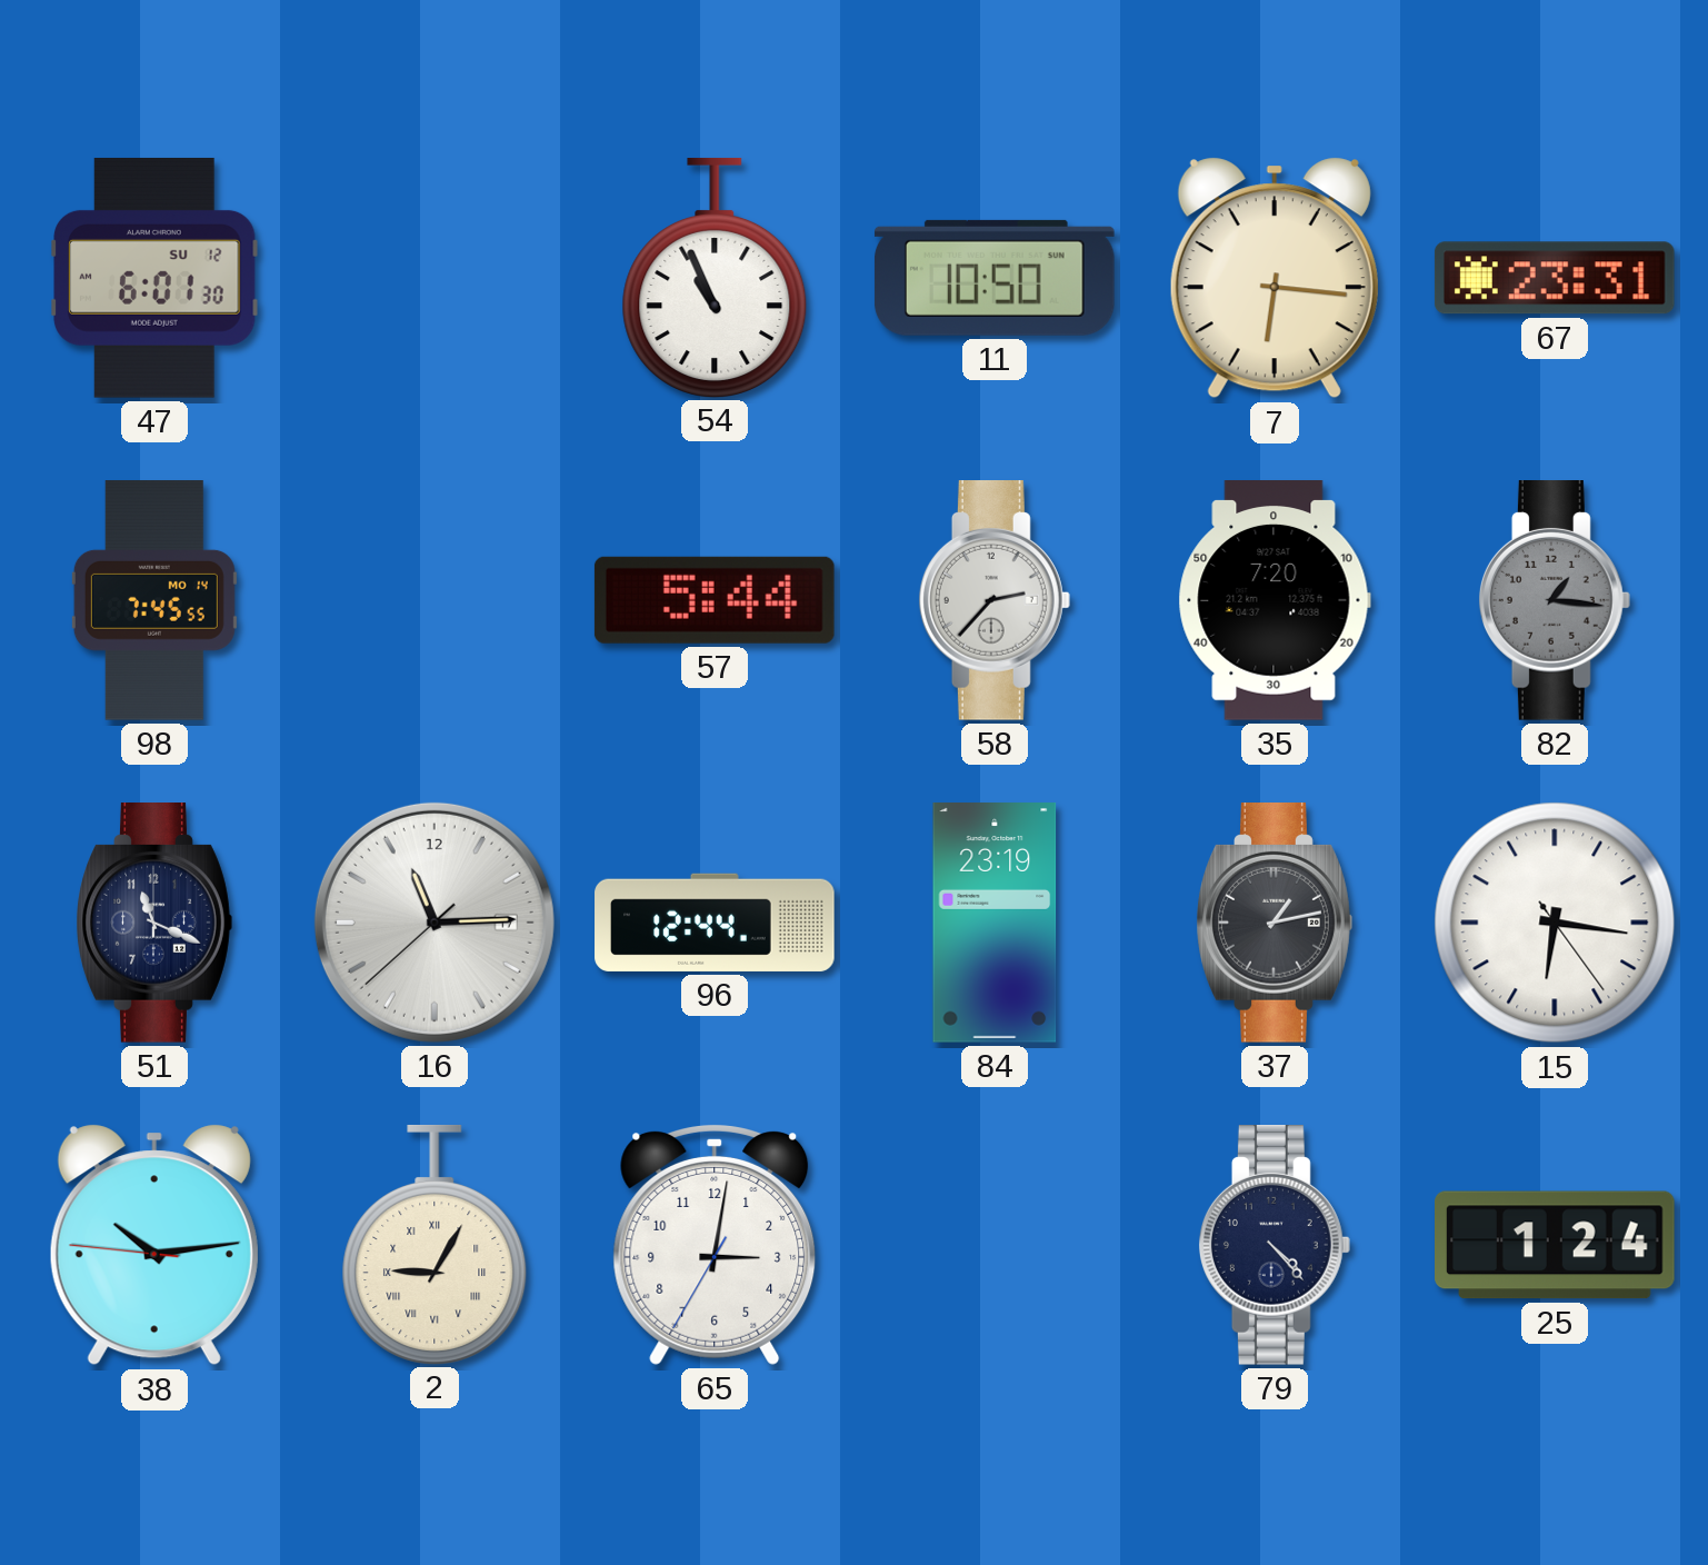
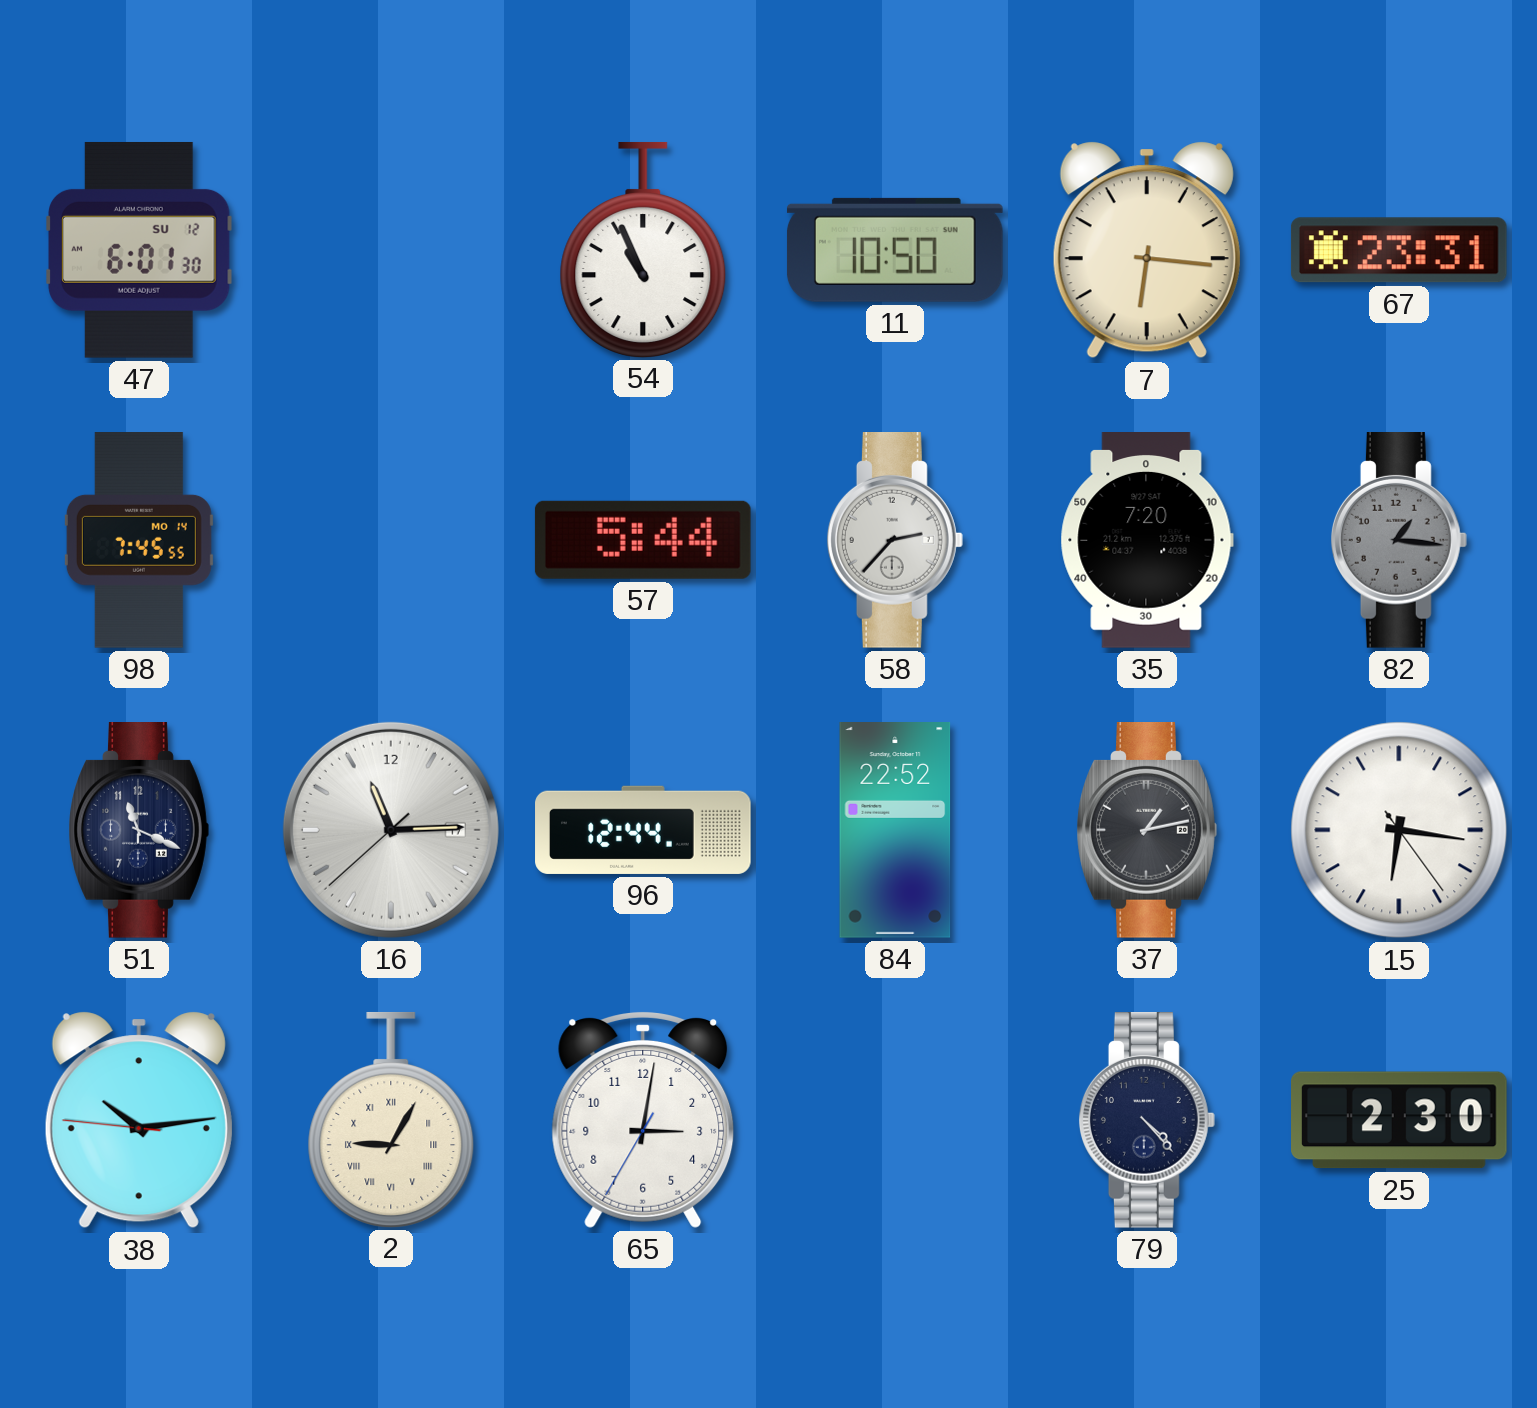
84: 23:19 -> 22:52
25: 1:24 -> 2:30
